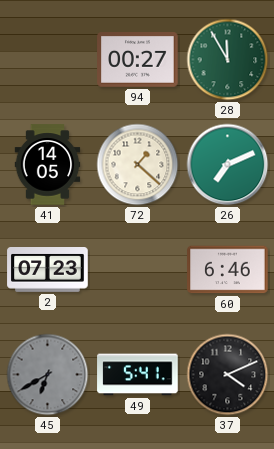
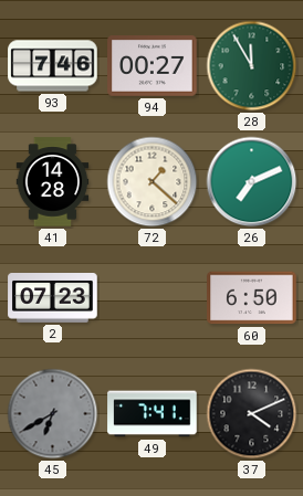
93: none -> 7:46
41: 14:05 -> 14:28
60: 6:46 -> 6:50
49: 5:41 -> 7:41
